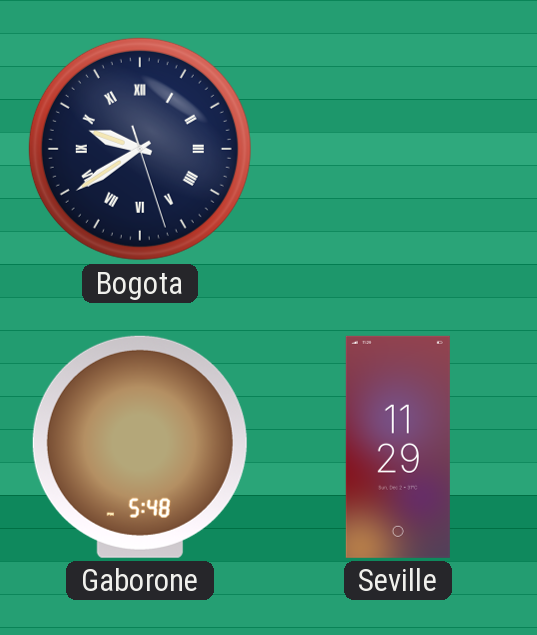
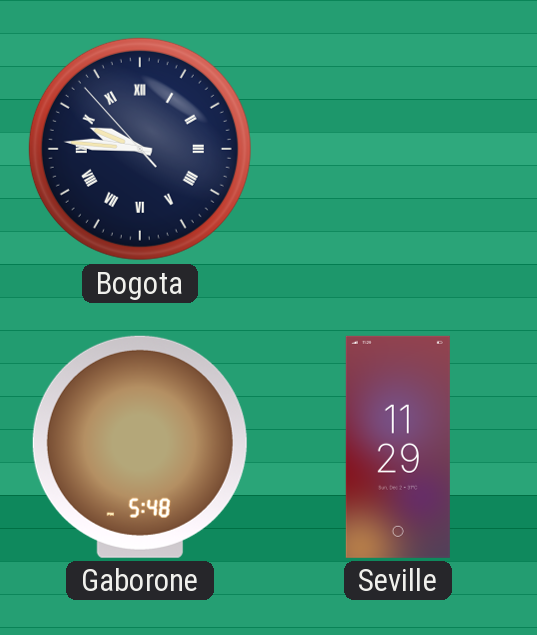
Bogota: 9:39 -> 9:45
